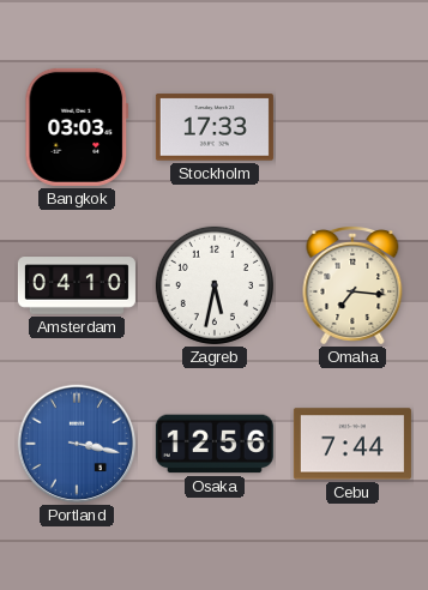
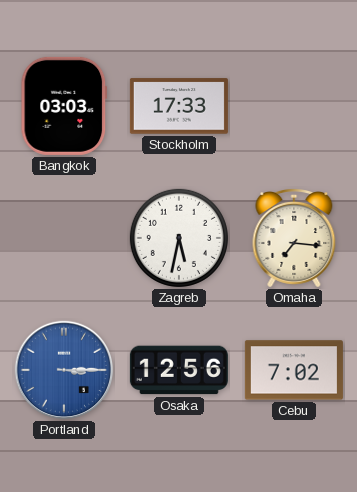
Amsterdam: 04:10 -> none
Portland: 3:17 -> 3:15
Cebu: 7:44 -> 7:02
